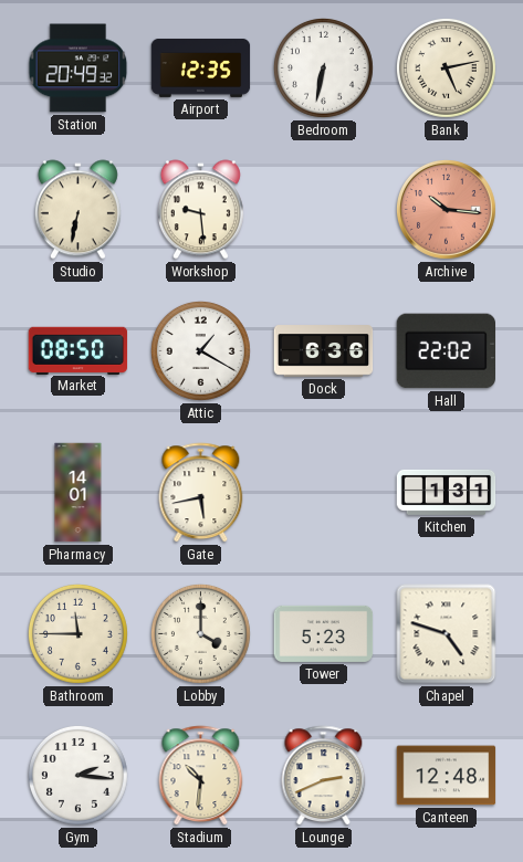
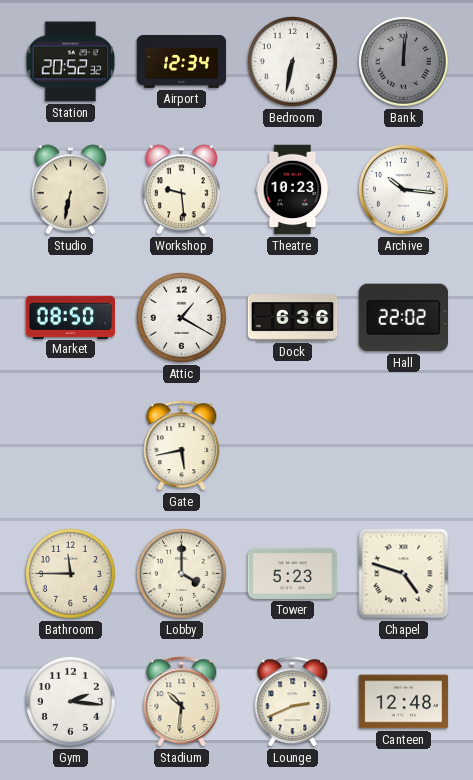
Station: 20:49 -> 20:52
Airport: 12:35 -> 12:34
Bank: 5:13 -> 12:01
Bank dial: cream -> grey
Theatre: none -> 10:23
Archive dial: salmon -> white
Pharmacy: 14:01 -> none
Kitchen: 1:31 -> none
